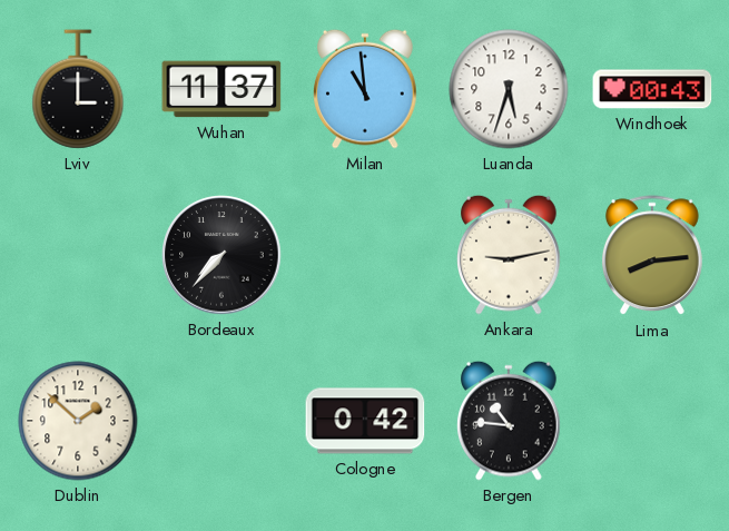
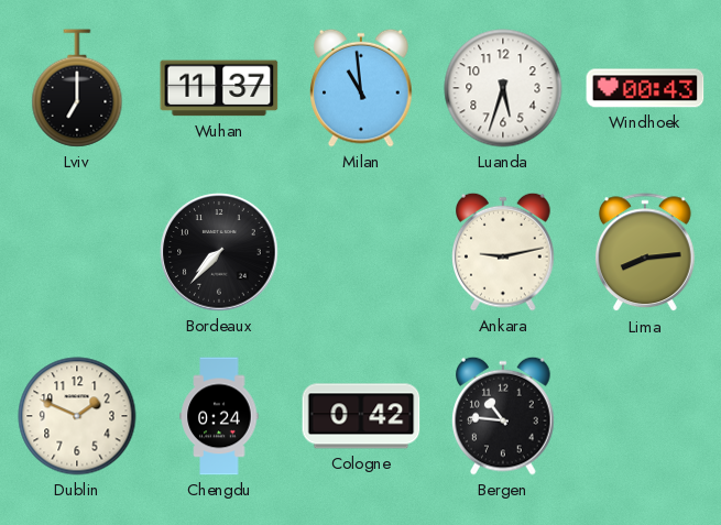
Lviv: 3:00 -> 7:00
Dublin: 1:52 -> 1:49
Chengdu: none -> 0:24
